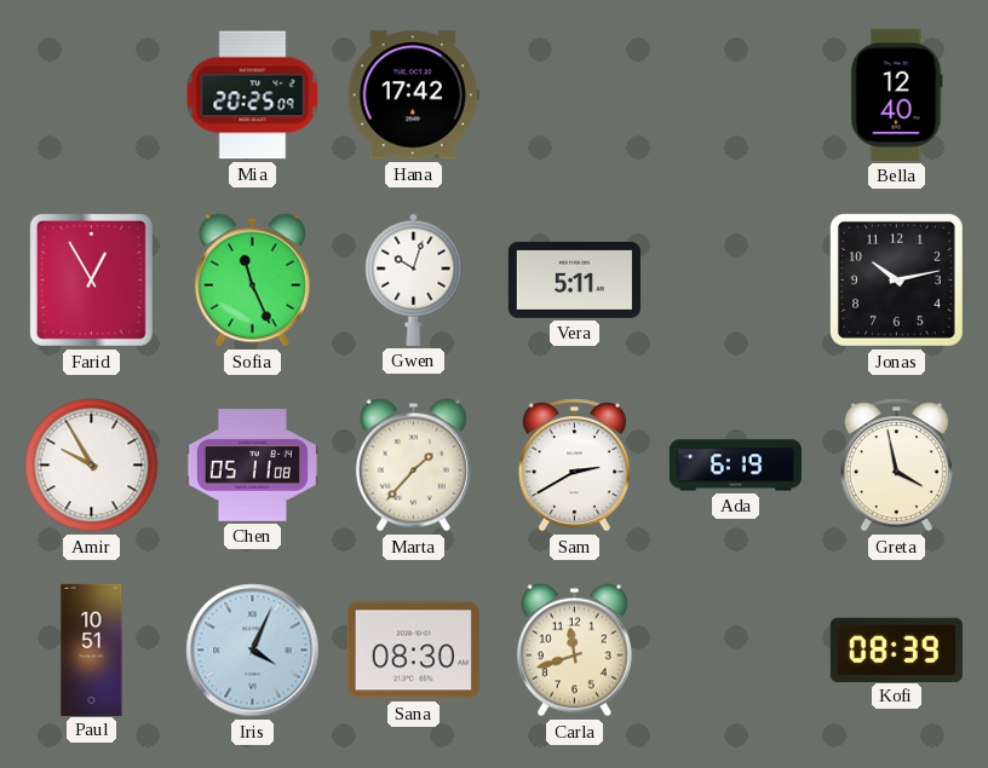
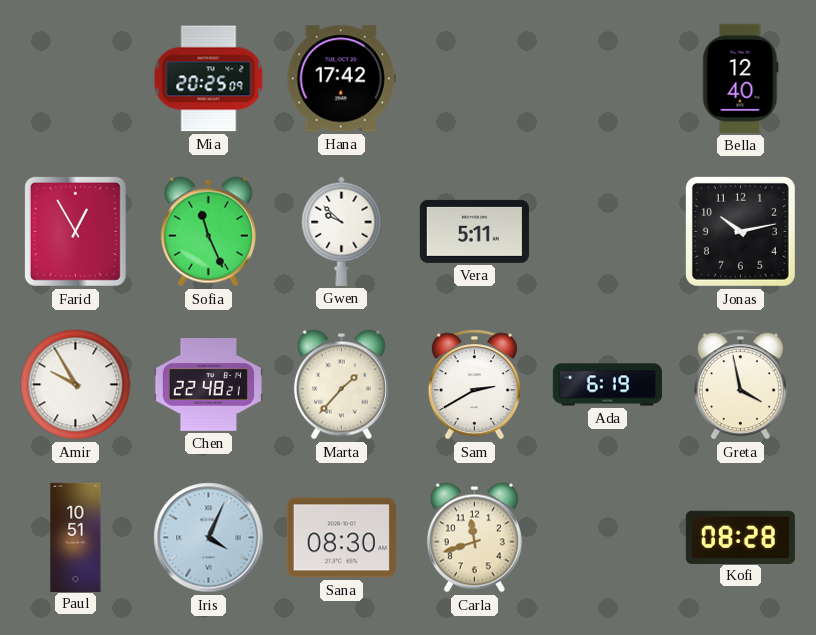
Gwen: 10:03 -> 9:52
Chen: 05:11 -> 22:48
Kofi: 08:39 -> 08:28
